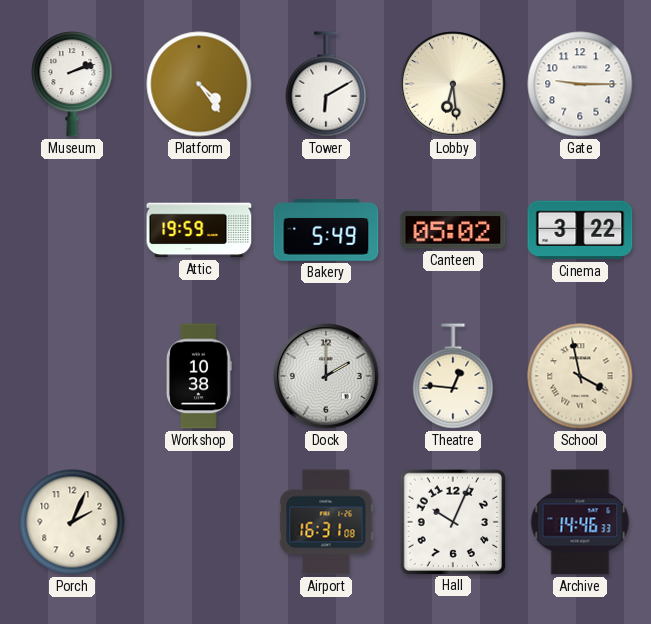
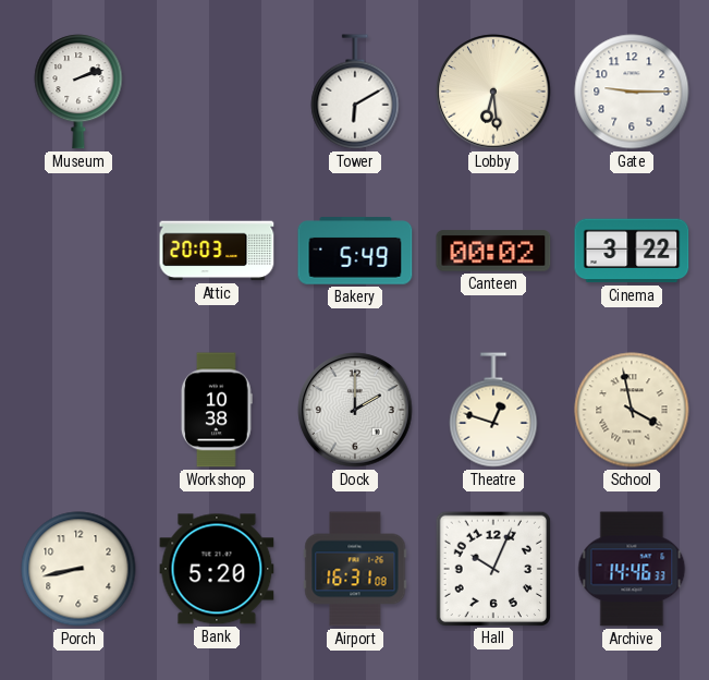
Platform: 4:24 -> none
Attic: 19:59 -> 20:03
Canteen: 05:02 -> 00:02
Theatre: 12:46 -> 12:48
Porch: 2:04 -> 8:43
Bank: none -> 5:20
